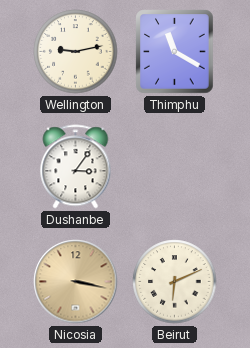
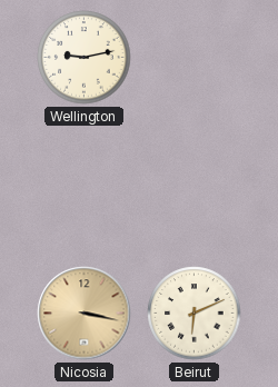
Thimphu: 11:20 -> none
Dushanbe: 3:06 -> none
